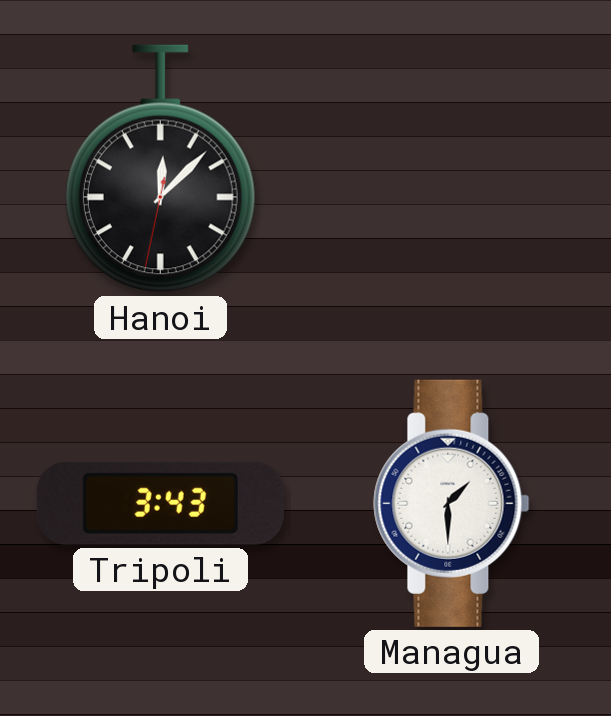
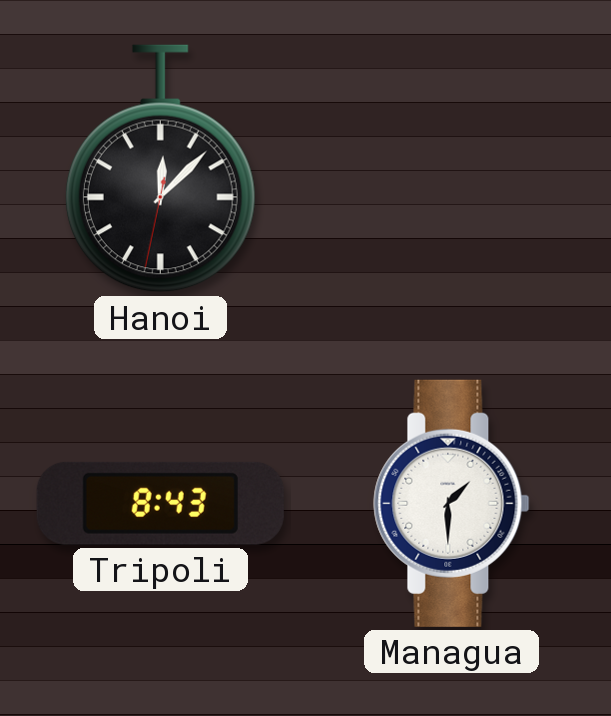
Tripoli: 3:43 -> 8:43
